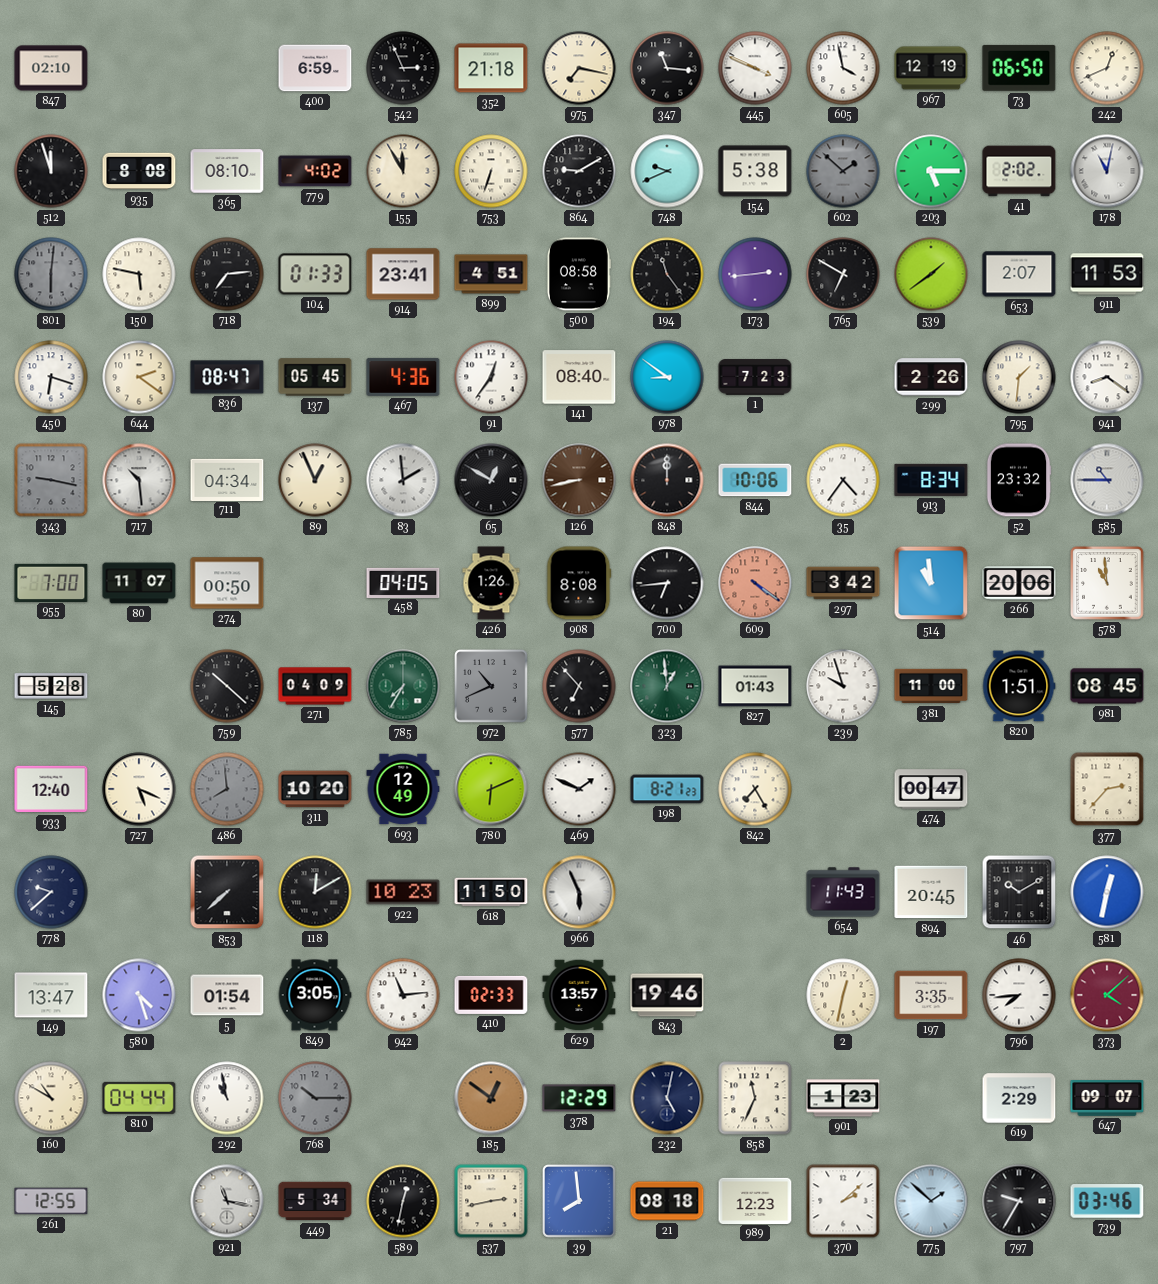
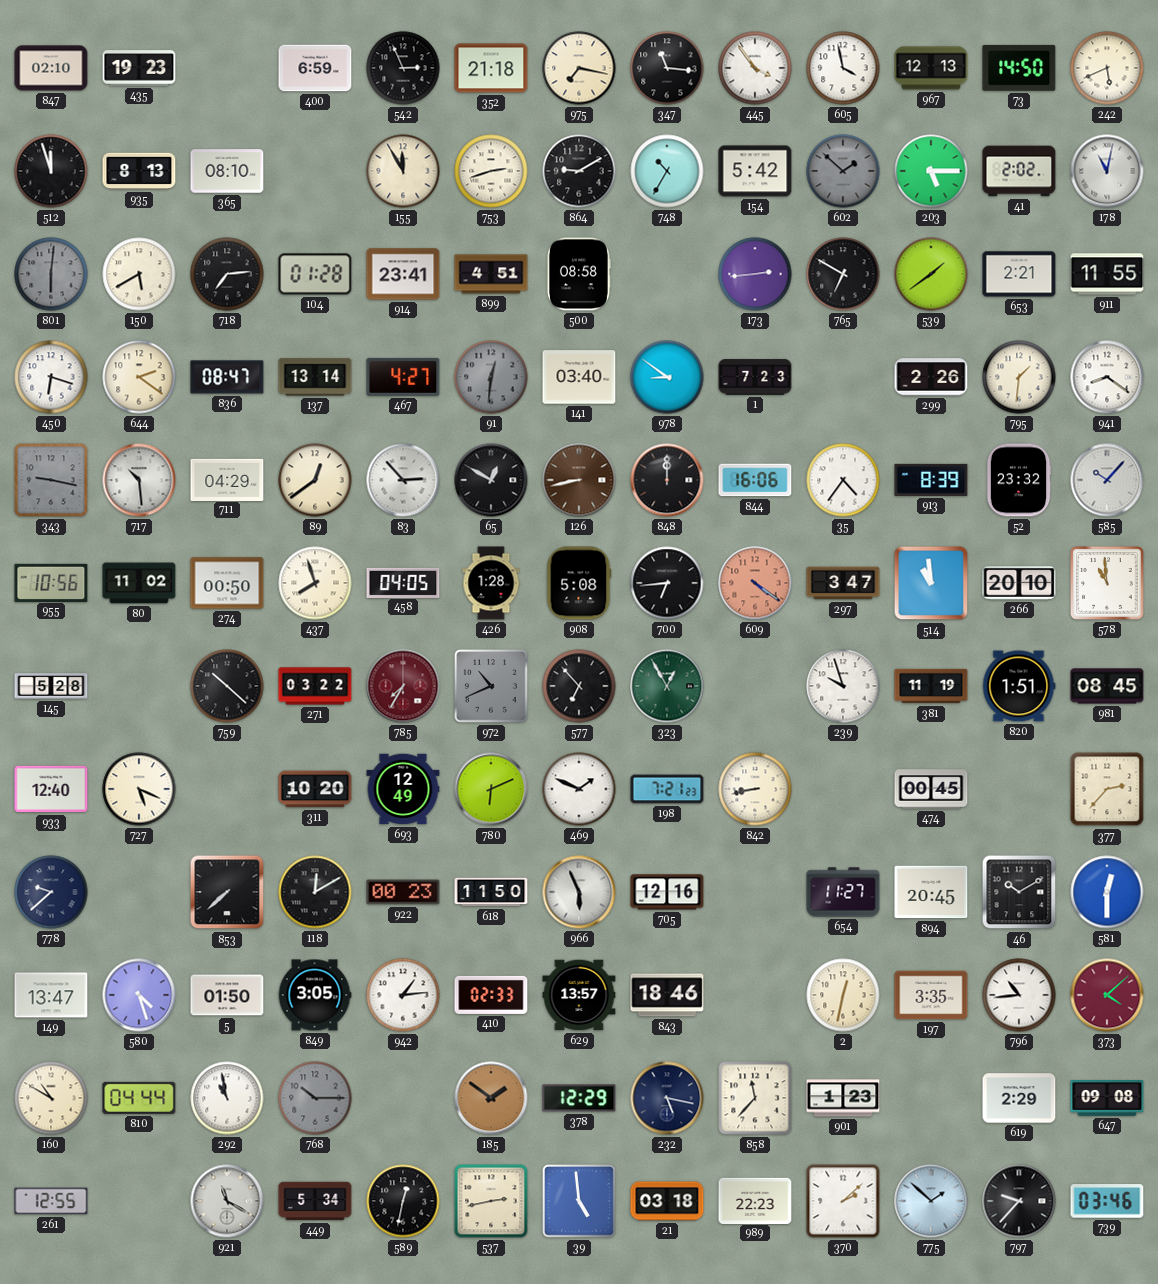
435: none -> 19:23
445: 3:49 -> 3:54
967: 12:19 -> 12:13
73: 06:50 -> 14:50
242: 12:41 -> 5:41
935: 8:08 -> 8:13
779: 4:02 -> none
753: 6:33 -> 2:42
748: 9:41 -> 10:35
154: 5:38 -> 5:42
150: 5:47 -> 5:40
104: 01:33 -> 01:28
194: 11:24 -> none
653: 2:07 -> 2:21
911: 11:53 -> 11:55
137: 05:45 -> 13:14
467: 4:36 -> 4:27
91: 12:36 -> 12:31
91 dial: white -> grey
141: 08:40 -> 03:40
711: 04:34 -> 04:29
89: 12:56 -> 12:39
83: 1:59 -> 2:53
844: 10:06 -> 16:06
913: 8:34 -> 8:39
585: 10:45 -> 10:07
955: 7:00 -> 10:56
80: 11:07 -> 11:02
437: none -> 7:57
426: 1:26 -> 1:28
908: 8:08 -> 5:08
297: 3:42 -> 3:47
266: 20:06 -> 20:10
271: 04:09 -> 03:22
785 dial: green -> burgundy
323: 12:59 -> 12:55
827: 01:43 -> none
381: 11:00 -> 11:19
486: 7:59 -> none
198: 8:21 -> 7:21
842: 7:25 -> 8:43
474: 00:47 -> 00:45
922: 10:23 -> 00:23
705: none -> 12:16
654: 11:43 -> 11:27
581: 12:32 -> 12:30
5: 01:54 -> 01:50
942: 11:14 -> 1:14
843: 19:46 -> 18:46
796: 7:44 -> 10:44
185: 12:51 -> 1:51
232: 5:02 -> 5:17
858: 11:34 -> 11:37
647: 09:07 -> 09:08
921: 11:17 -> 11:20
39: 7:59 -> 4:59
21: 08:18 -> 03:18
989: 12:23 -> 22:23
797: 9:35 -> 9:37
